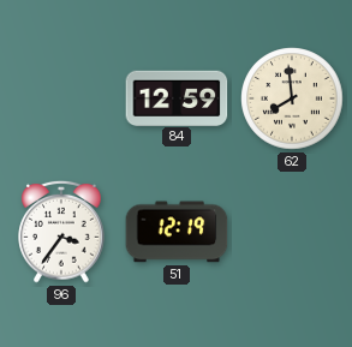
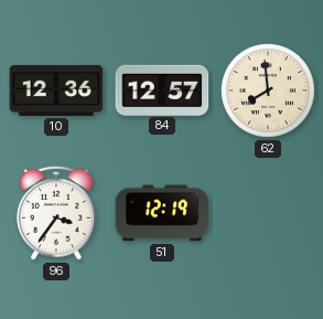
10: none -> 12:36
84: 12:59 -> 12:57
